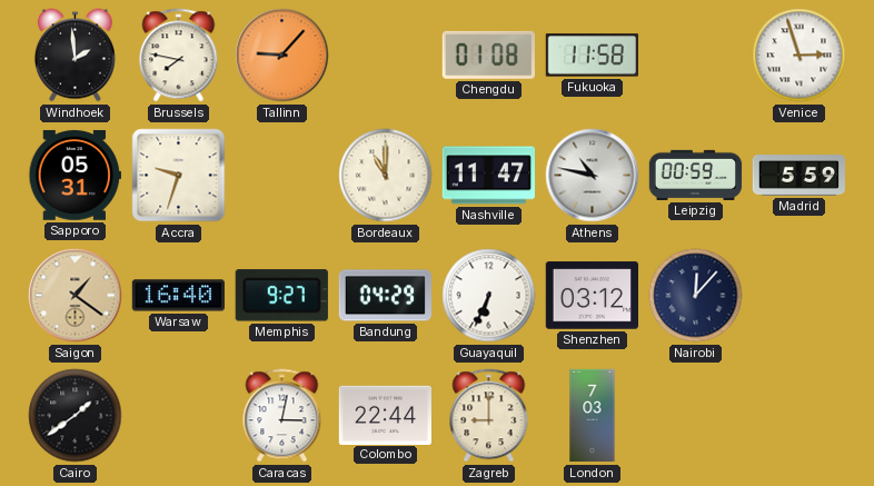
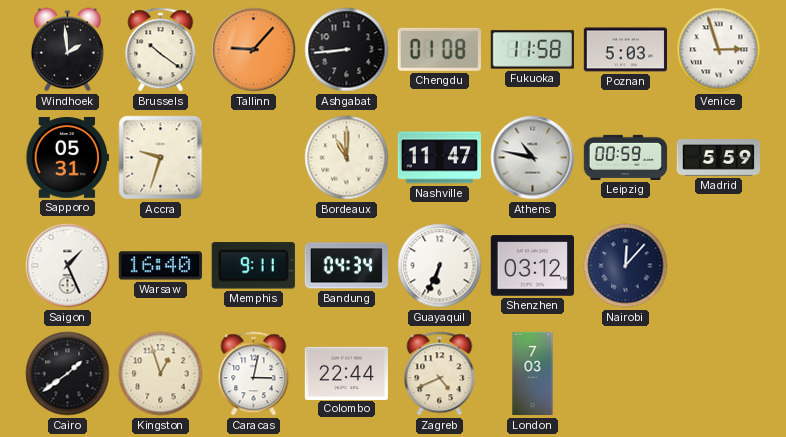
Brussels: 7:47 -> 10:21
Ashgabat: none -> 8:44
Poznan: none -> 5:03
Saigon: 1:21 -> 1:26
Saigon dial: champagne -> white
Memphis: 9:27 -> 9:11
Bandung: 04:29 -> 04:34
Kingston: none -> 12:57
Zagreb: 9:00 -> 4:41
